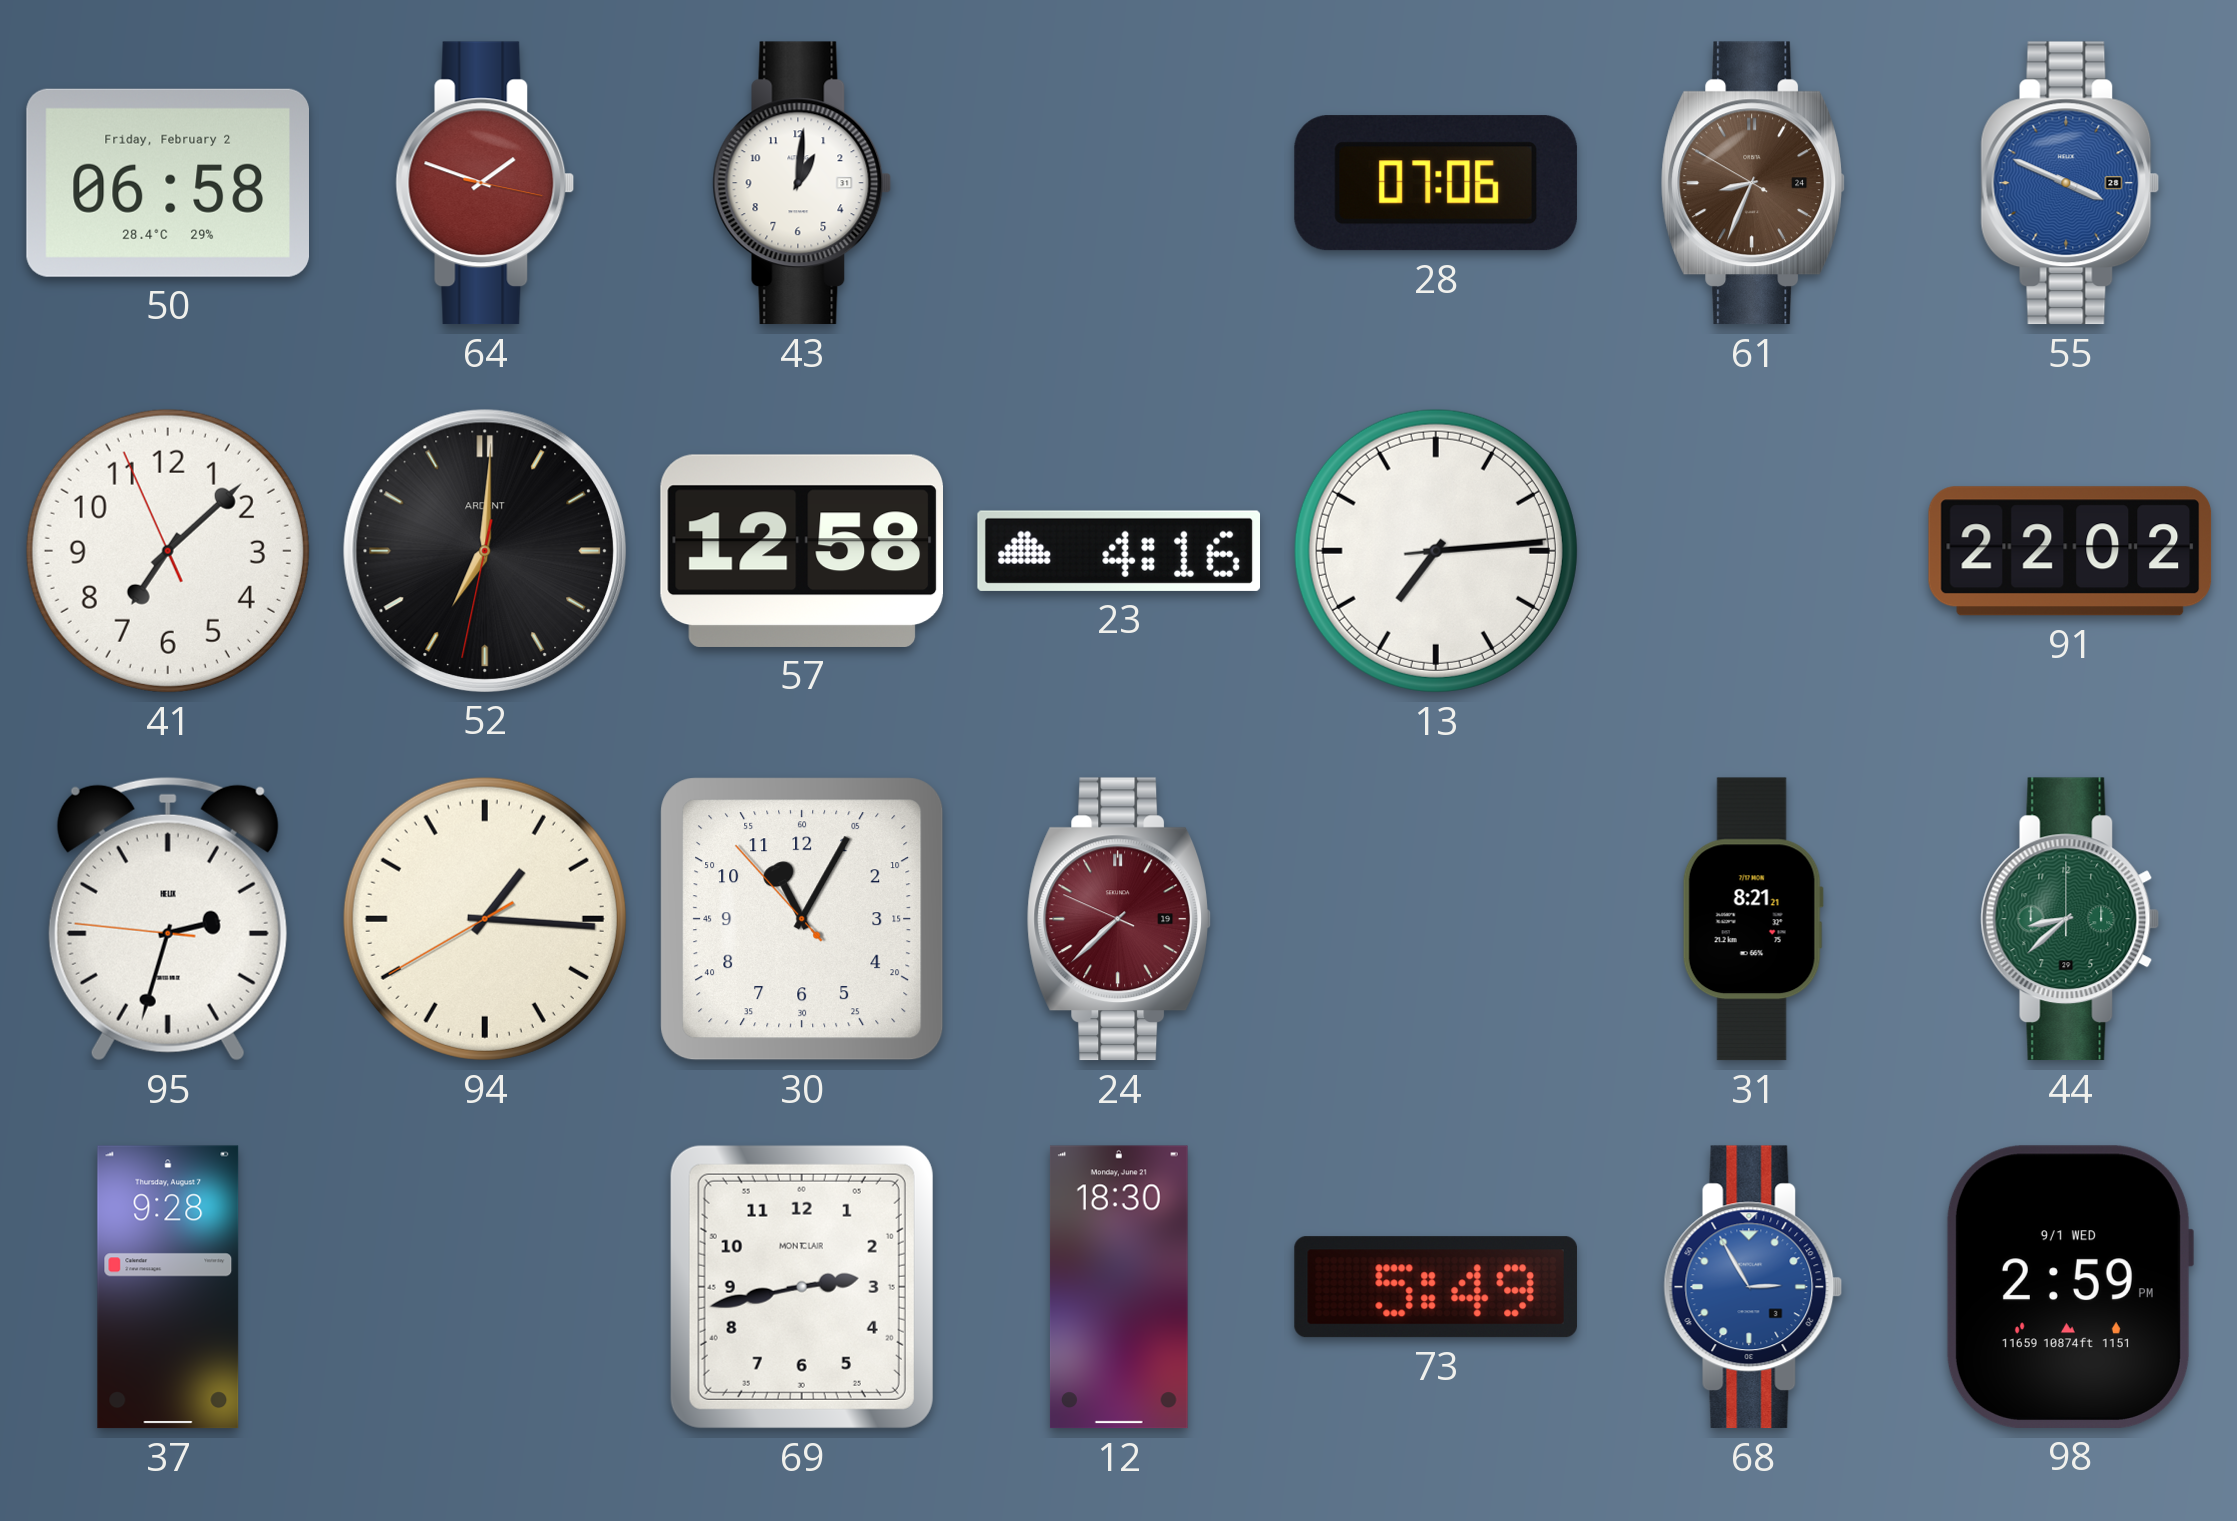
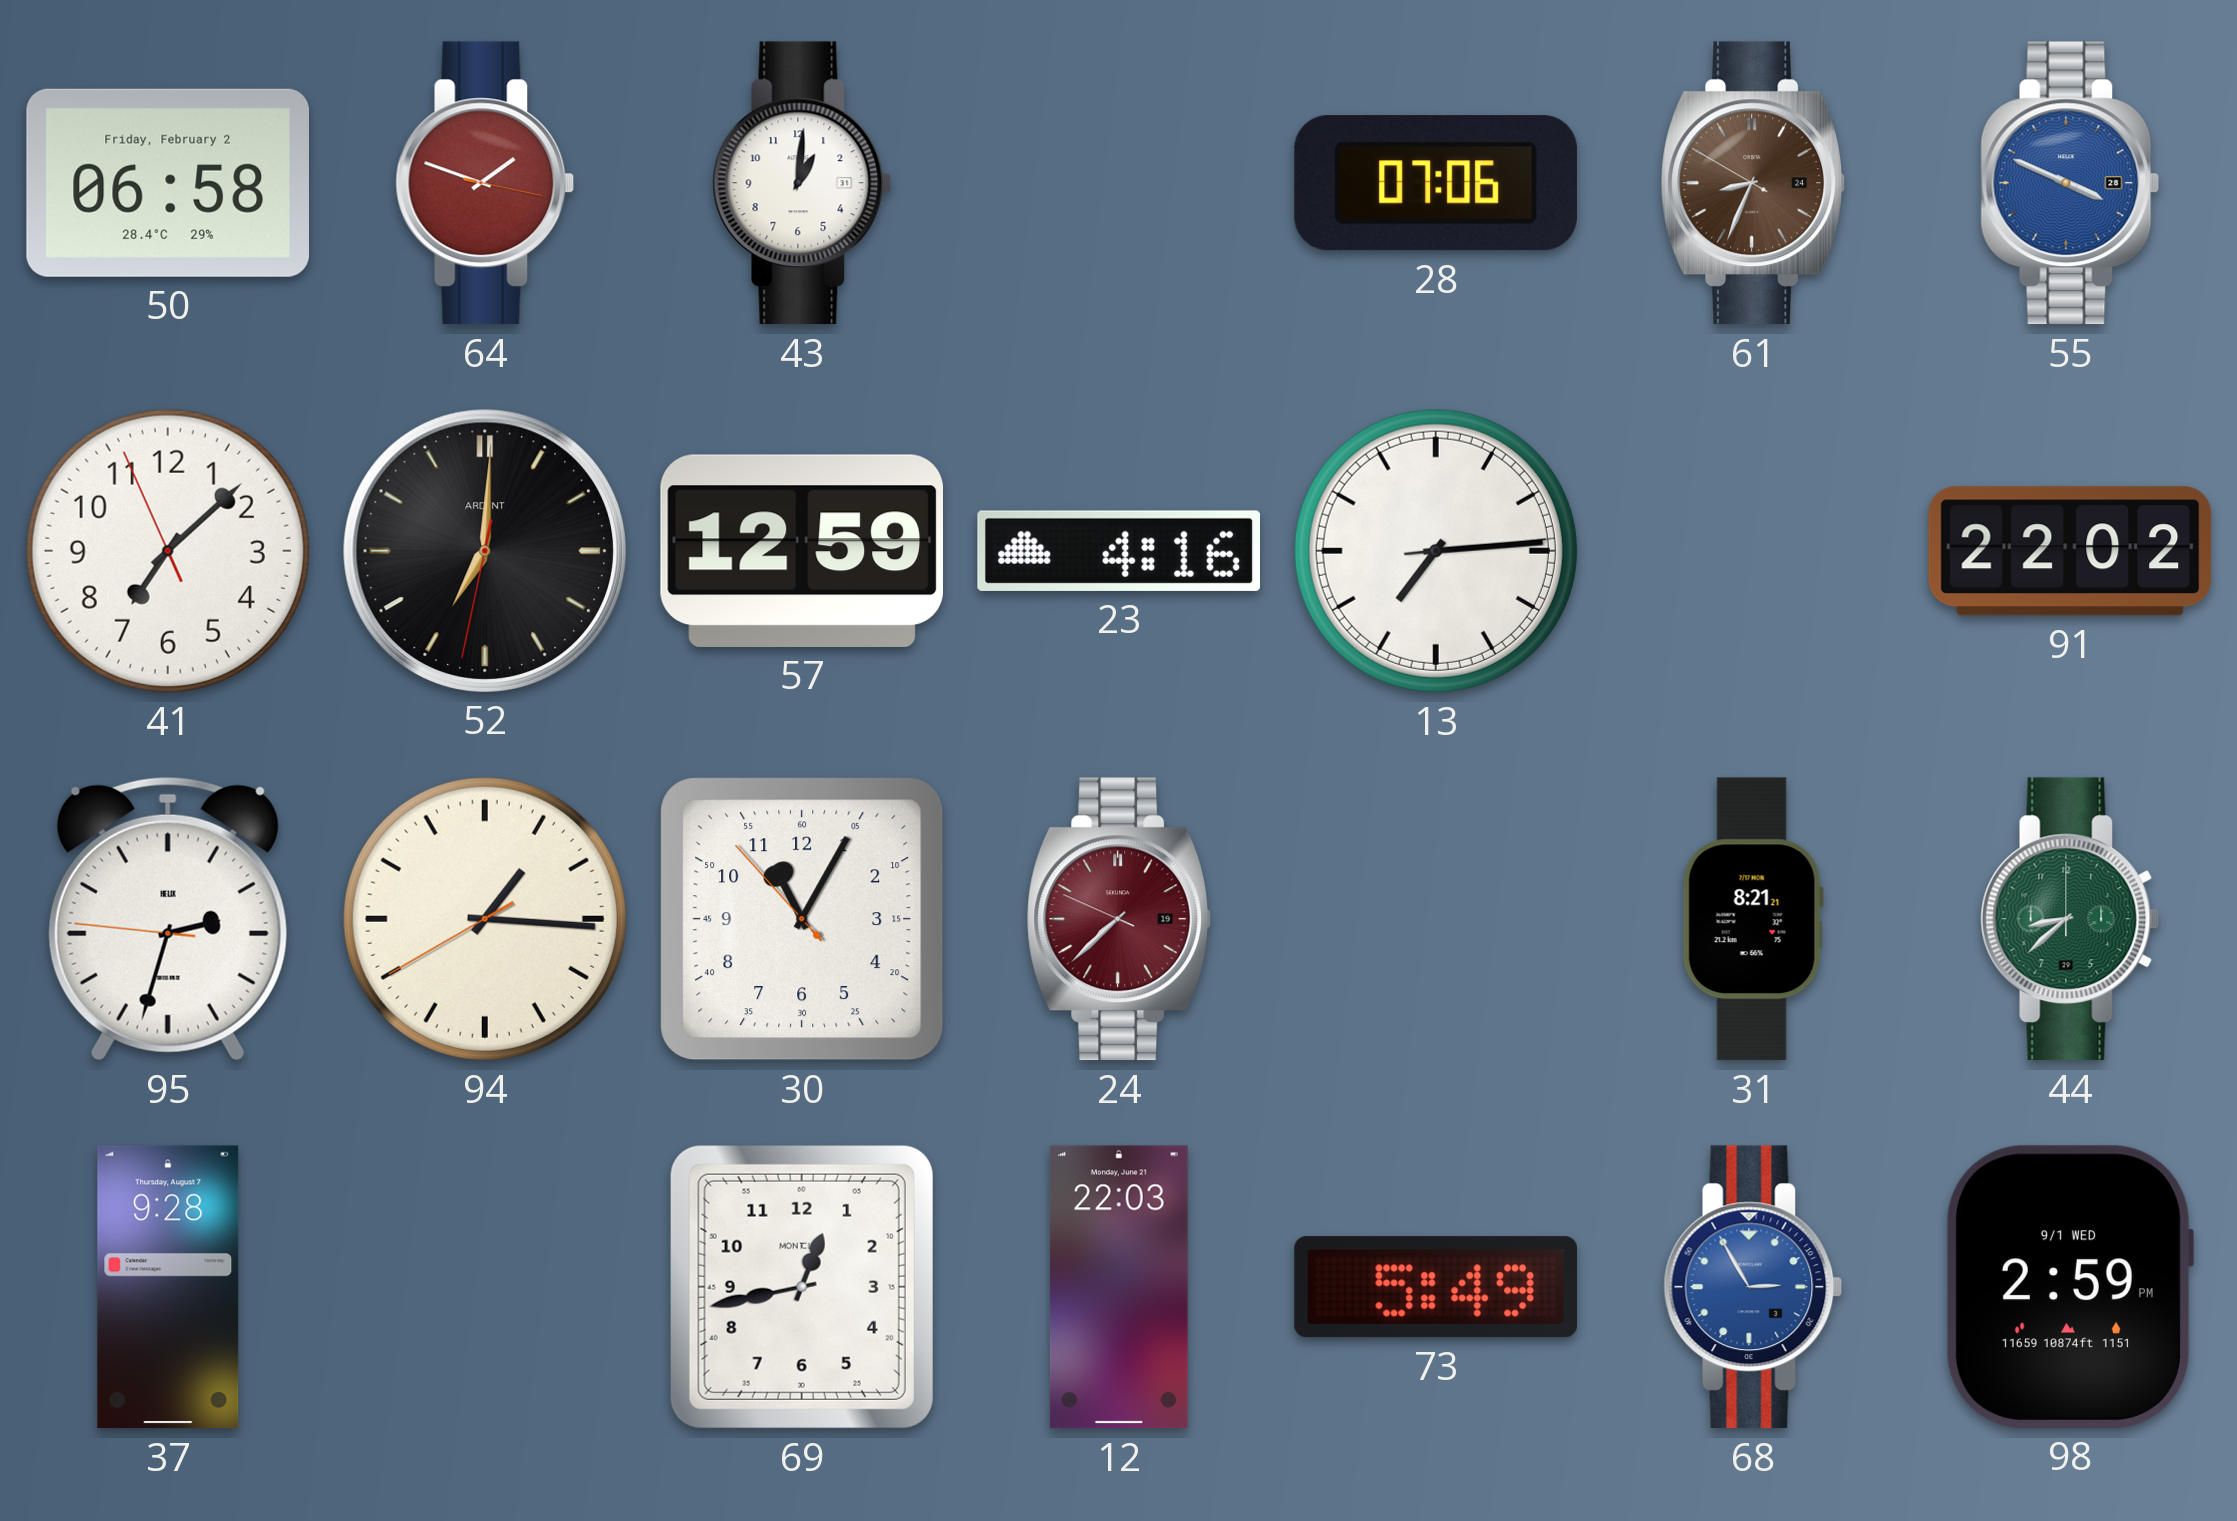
57: 12:58 -> 12:59
69: 2:43 -> 12:43
12: 18:30 -> 22:03
